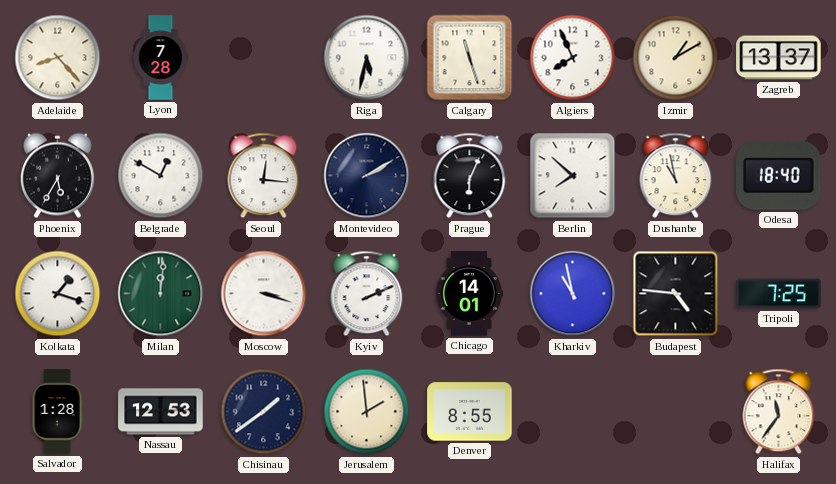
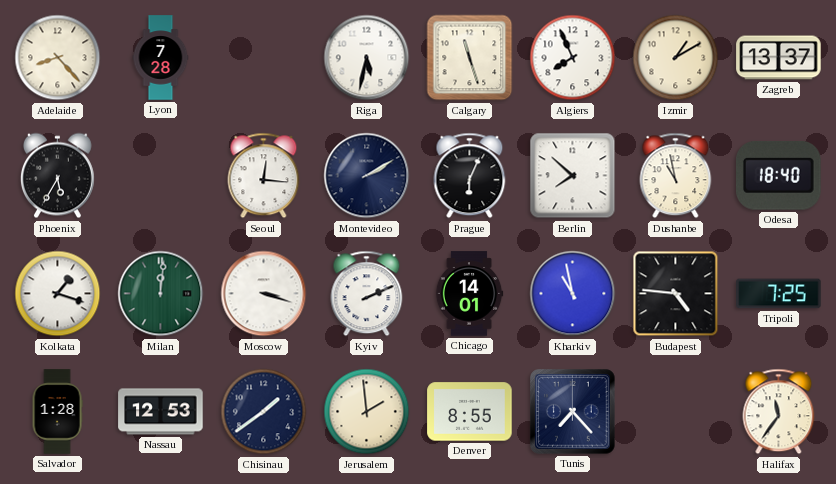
Belgrade: 12:50 -> none
Tunis: none -> 7:23
